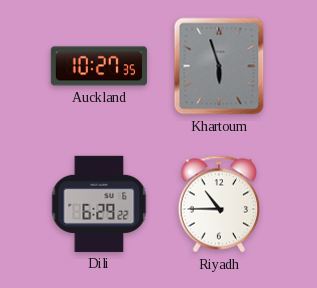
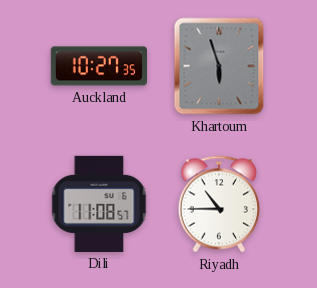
Dili: 6:29 -> 11:08
